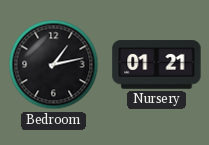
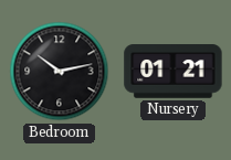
Bedroom: 1:13 -> 10:13
